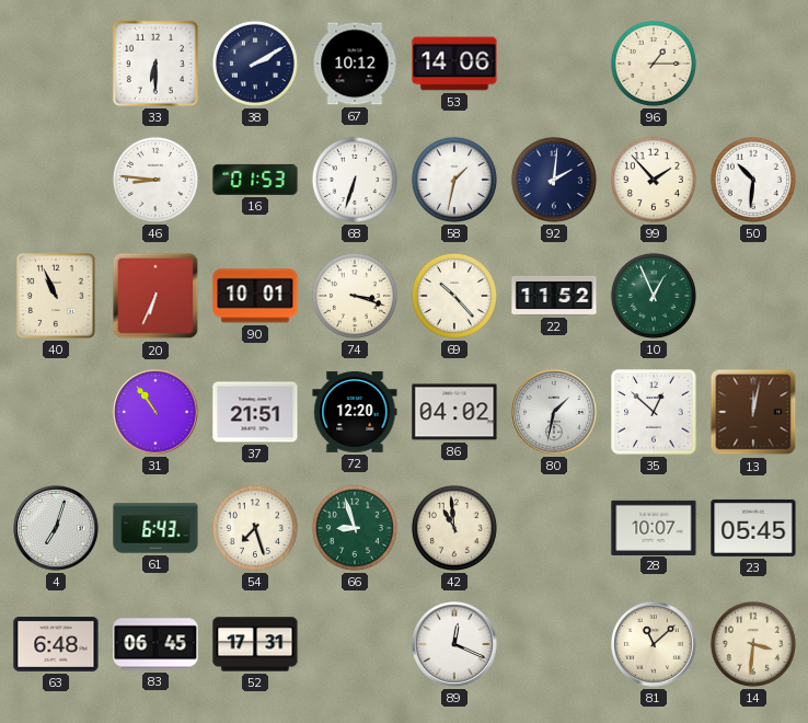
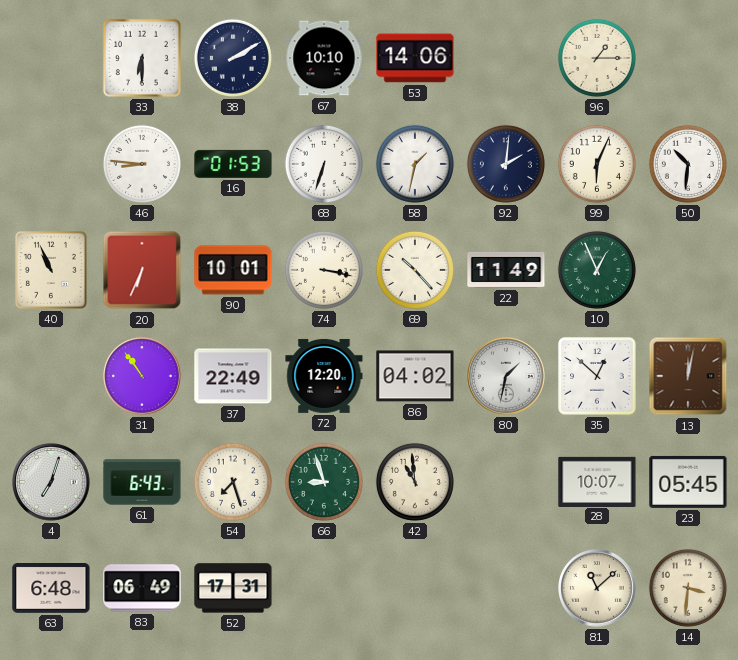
67: 10:12 -> 10:10
99: 1:53 -> 6:04
74: 3:18 -> 3:17
22: 11:52 -> 11:49
37: 21:51 -> 22:49
83: 06:45 -> 06:49
89: 12:19 -> none
